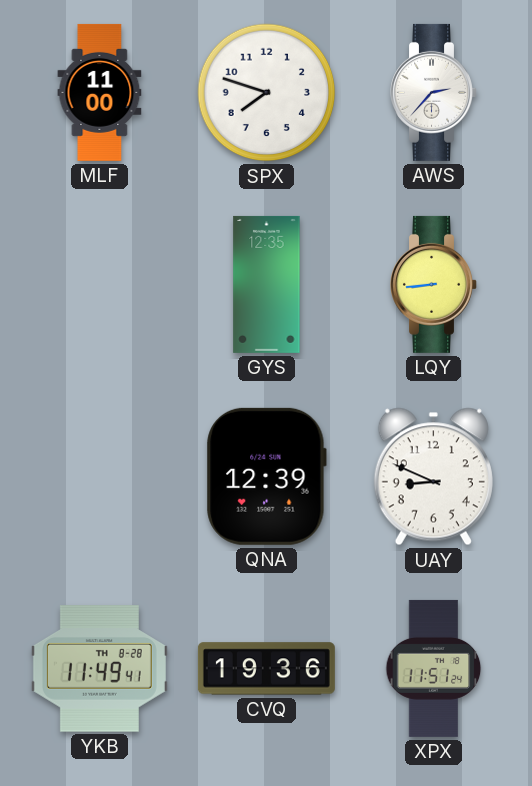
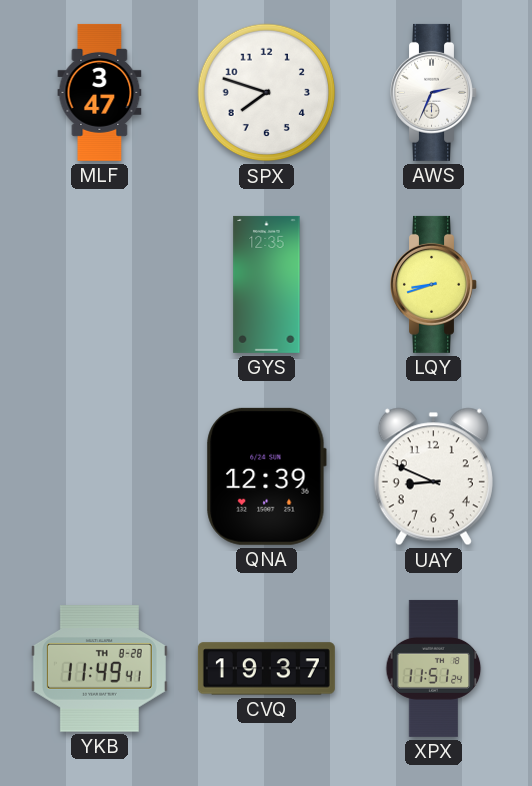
MLF: 11:00 -> 3:47
AWS: 2:37 -> 2:34
LQY: 8:44 -> 8:42
CVQ: 19:36 -> 19:37
